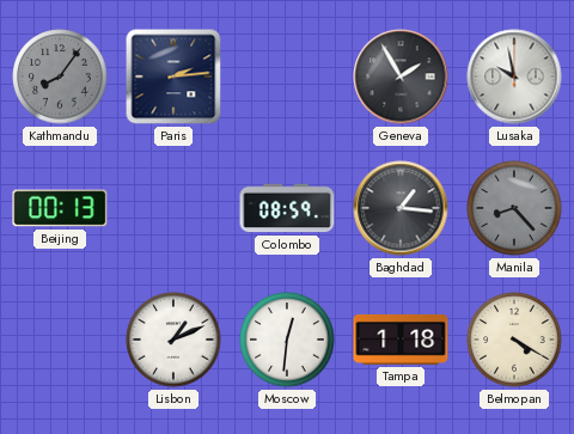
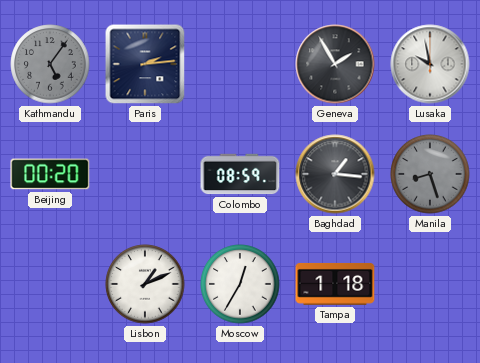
Kathmandu: 8:06 -> 5:06
Beijing: 00:13 -> 00:20
Manila: 8:23 -> 8:27
Moscow: 12:31 -> 12:35
Belmopan: 4:20 -> none
